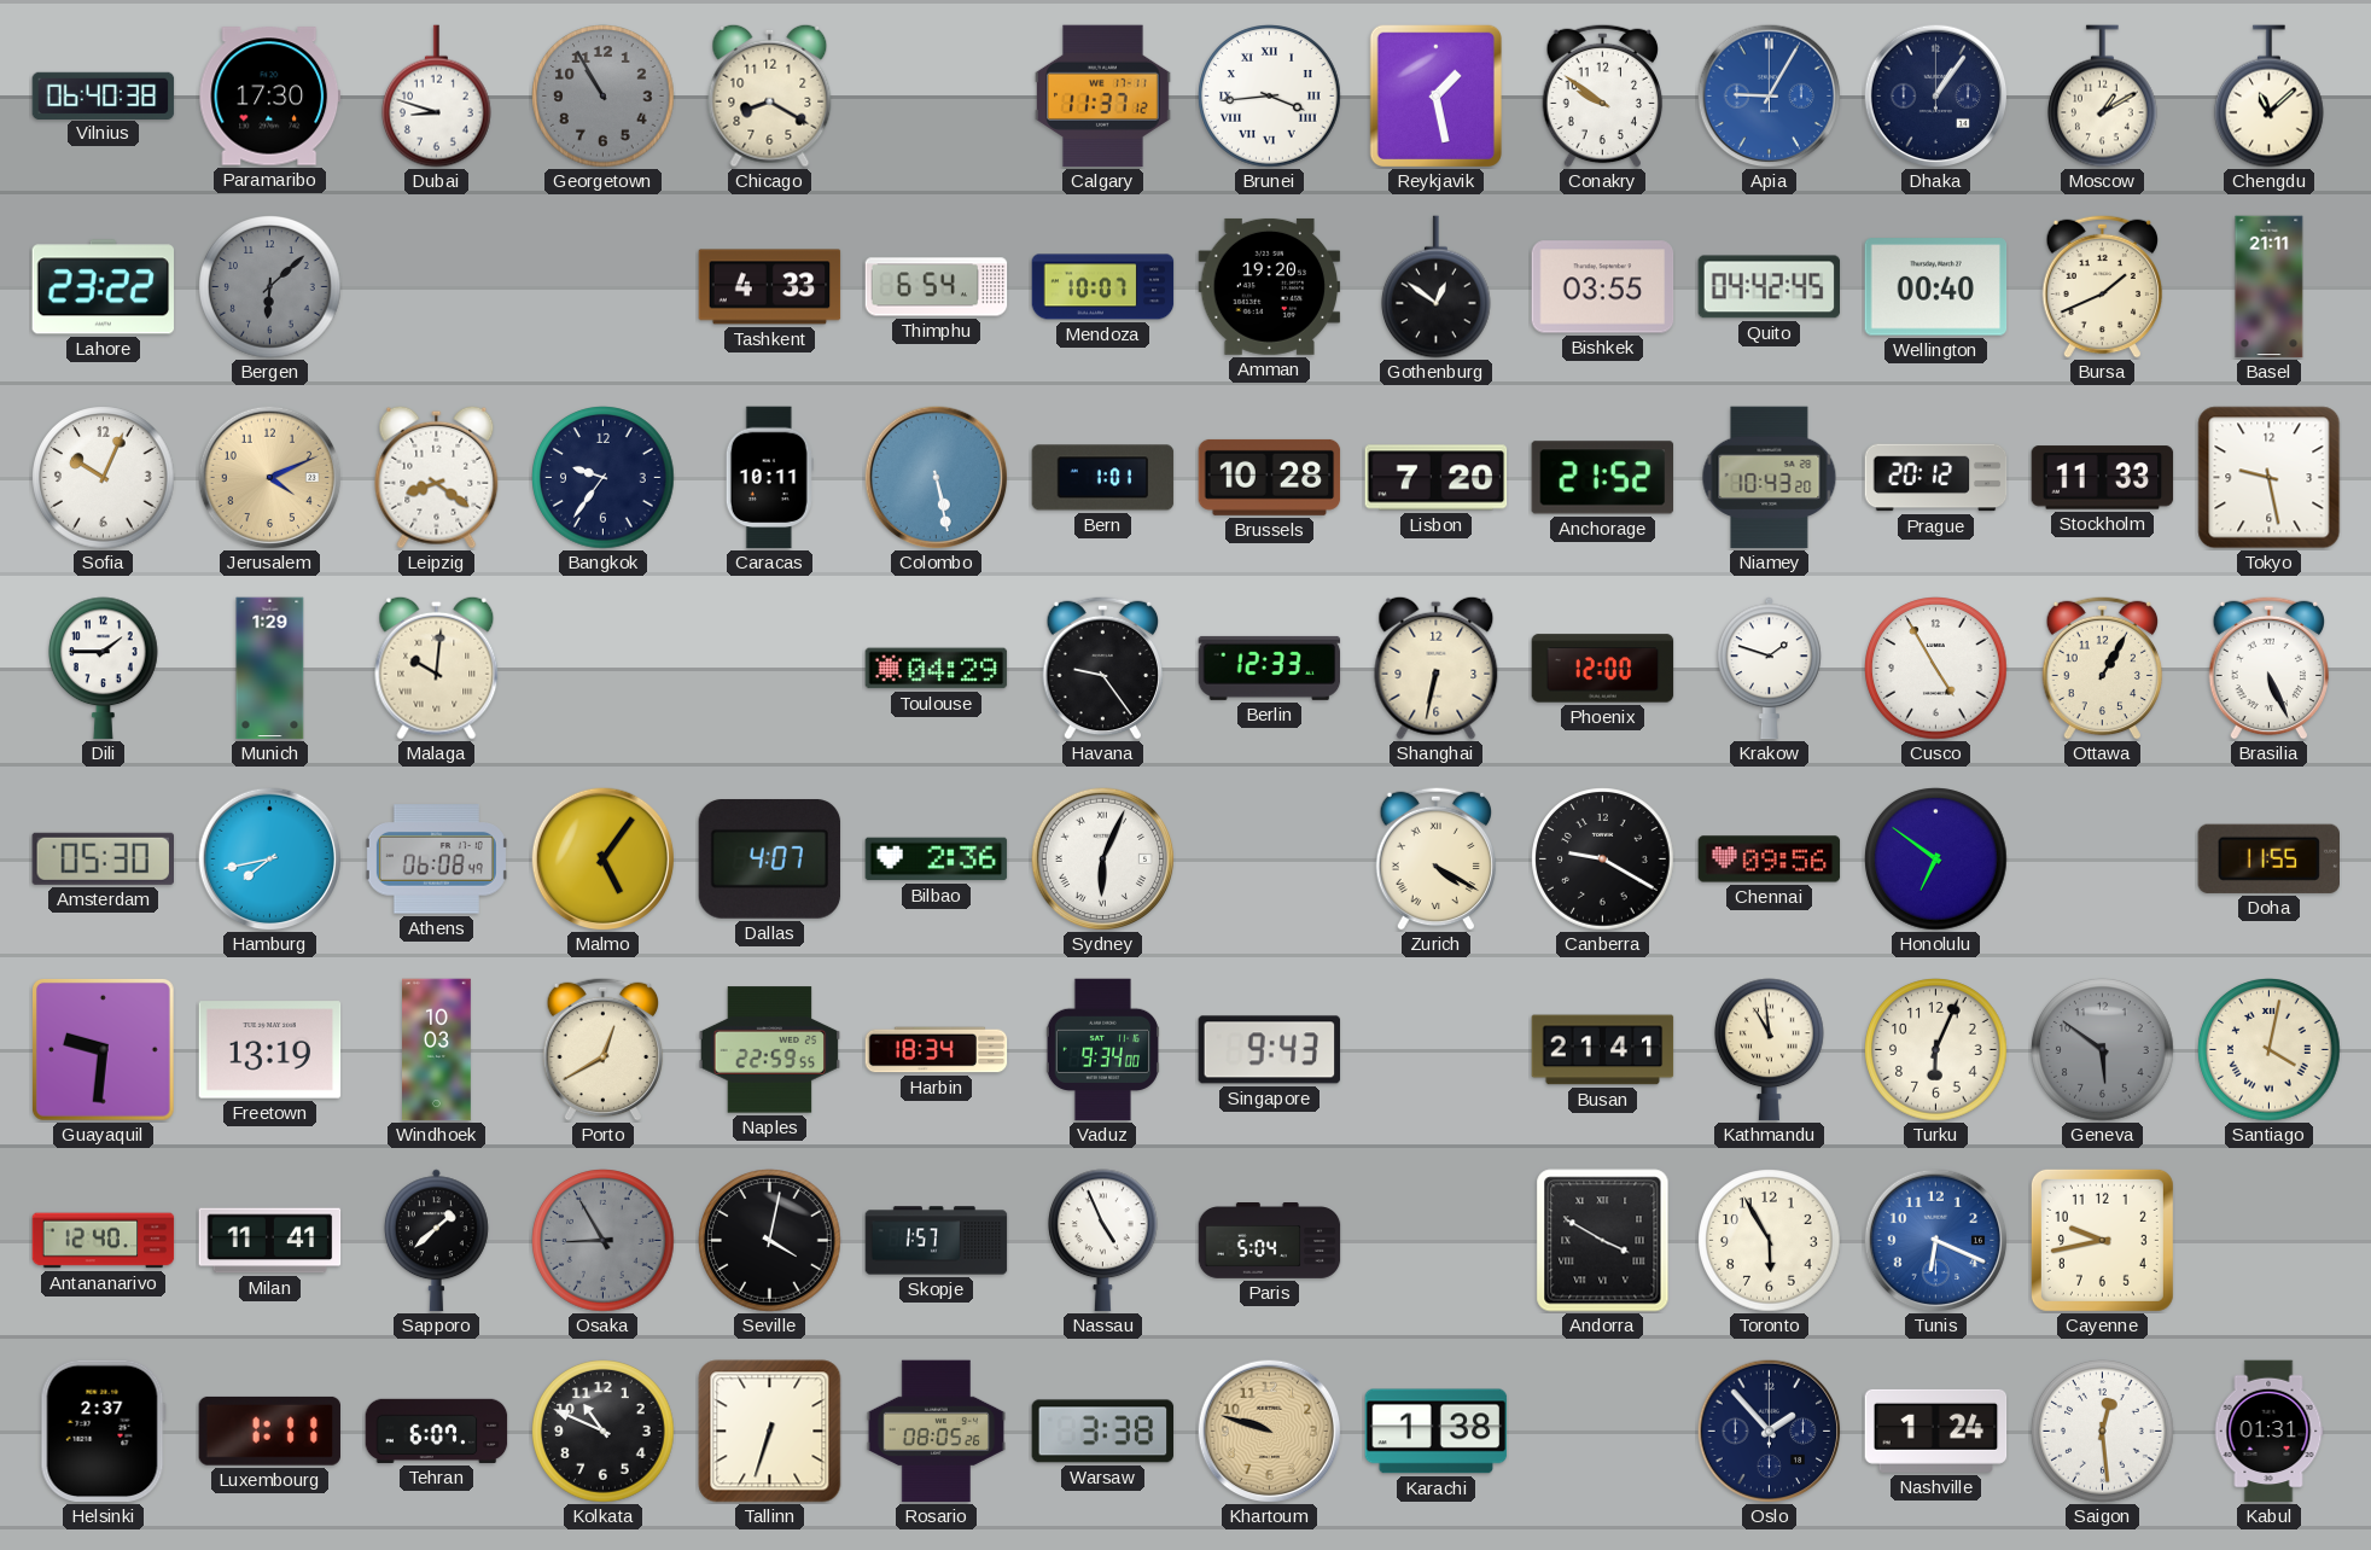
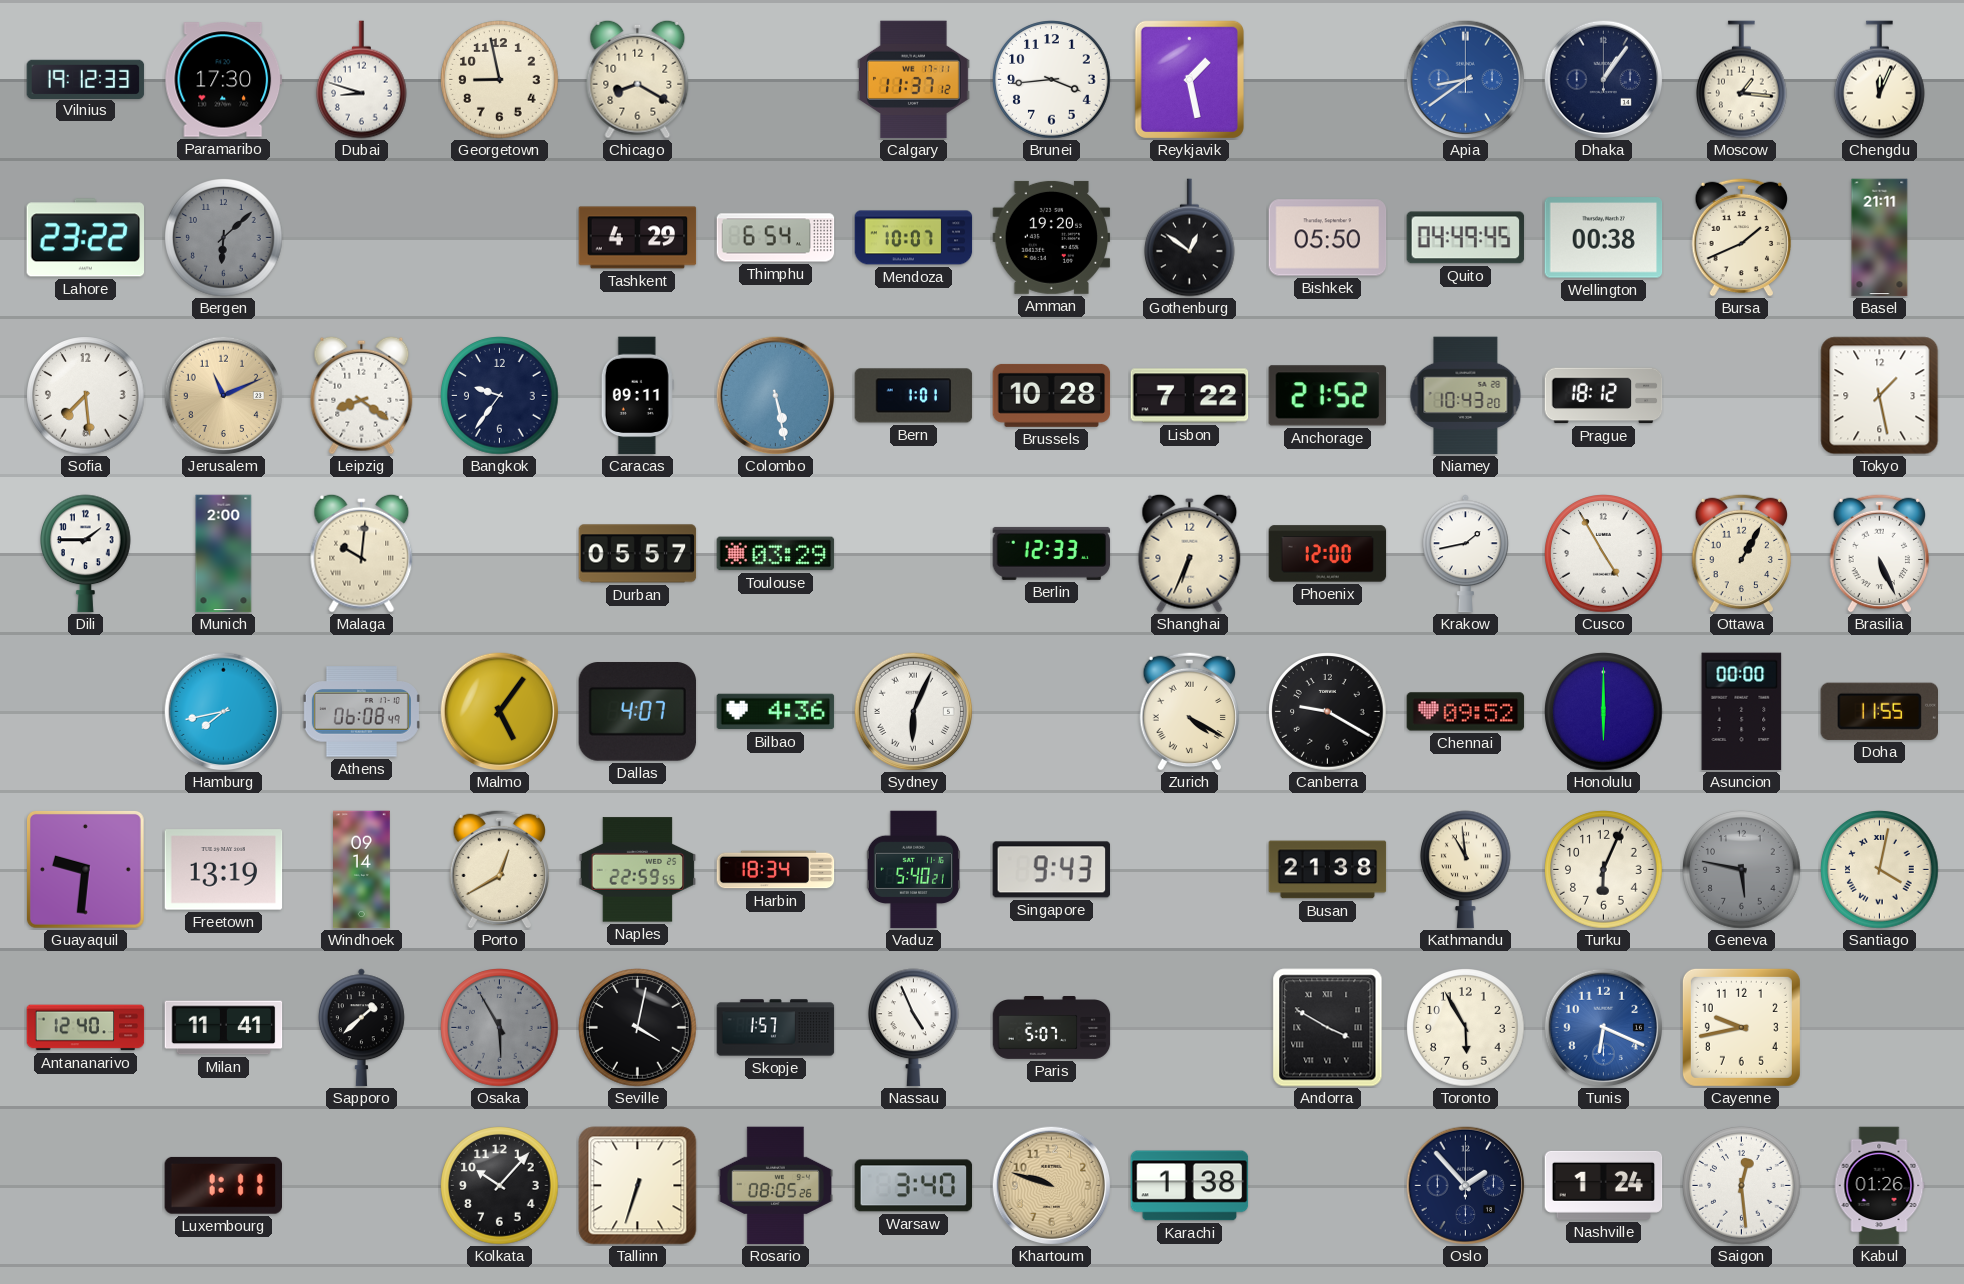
Vilnius: 06:40 -> 19:12
Georgetown: 10:55 -> 8:58
Georgetown dial: grey -> cream
Brunei numerals: Roman -> Arabic
Conakry: 9:51 -> none
Apia: 9:05 -> 8:39
Moscow: 1:10 -> 1:16
Chengdu: 11:08 -> 12:04
Tashkent: 4:33 -> 4:29
Bishkek: 03:55 -> 05:50
Quito: 04:42 -> 04:49
Wellington: 00:40 -> 00:38
Sofia: 10:04 -> 7:29
Jerusalem: 4:11 -> 11:11
Caracas: 10:11 -> 09:11
Lisbon: 7:20 -> 7:22
Prague: 20:12 -> 18:12
Stockholm: 11:33 -> none
Tokyo: 9:28 -> 1:28
Munich: 1:29 -> 2:00
Durban: none -> 05:57
Toulouse: 04:29 -> 03:29
Havana: 9:24 -> none
Shanghai: 6:32 -> 6:34
Krakow: 1:48 -> 1:43
Amsterdam: 05:30 -> none
Bilbao: 2:36 -> 4:36
Chennai: 09:56 -> 09:52
Honolulu: 6:51 -> 6:00
Asuncion: none -> 00:00
Windhoek: 10:03 -> 09:14
Vaduz: 9:34 -> 5:40
Busan: 21:41 -> 21:38
Geneva: 5:51 -> 5:47
Osaka: 8:55 -> 5:55
Paris: 5:04 -> 5:07
Helsinki: 2:37 -> none
Tehran: 6:07 -> none
Kolkata: 10:49 -> 10:07
Warsaw: 3:38 -> 3:40
Kabul: 01:31 -> 01:26
